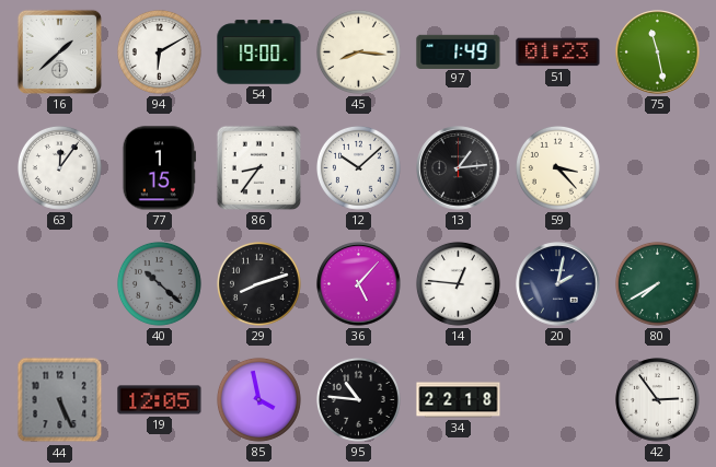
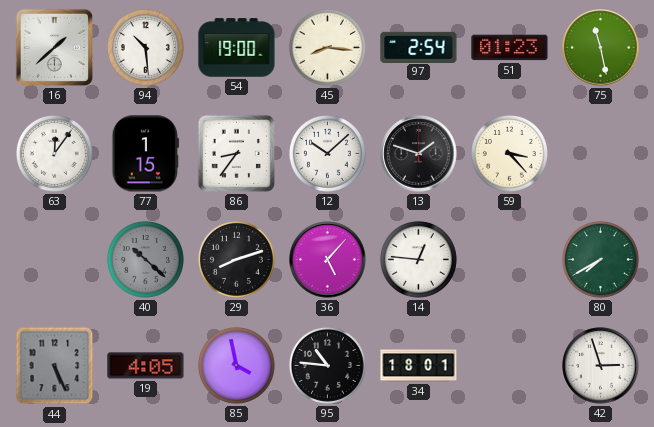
94: 6:10 -> 10:29
97: 1:49 -> 2:54
13: 1:14 -> 1:48
20: 2:02 -> none
19: 12:05 -> 4:05
34: 22:18 -> 18:01
42: 2:54 -> 2:57
